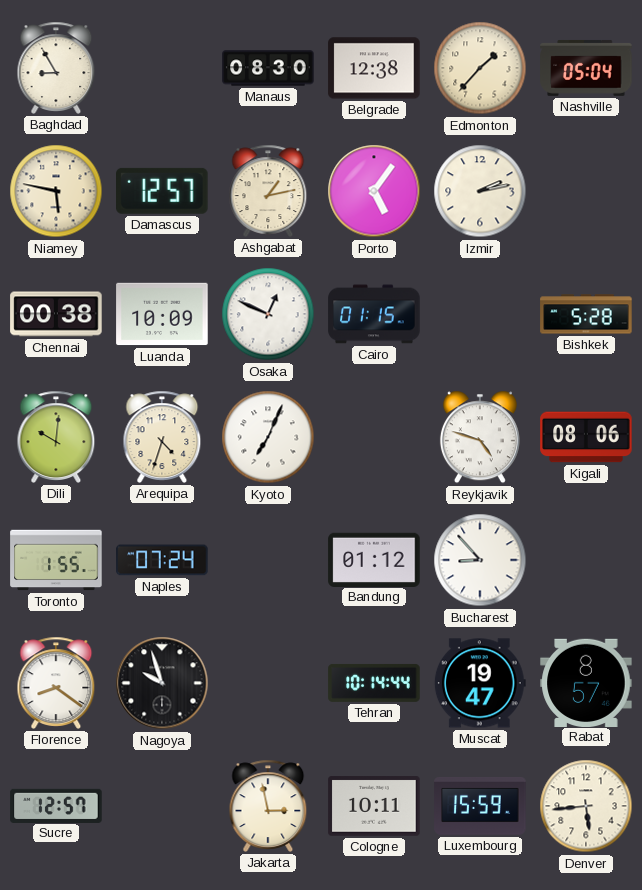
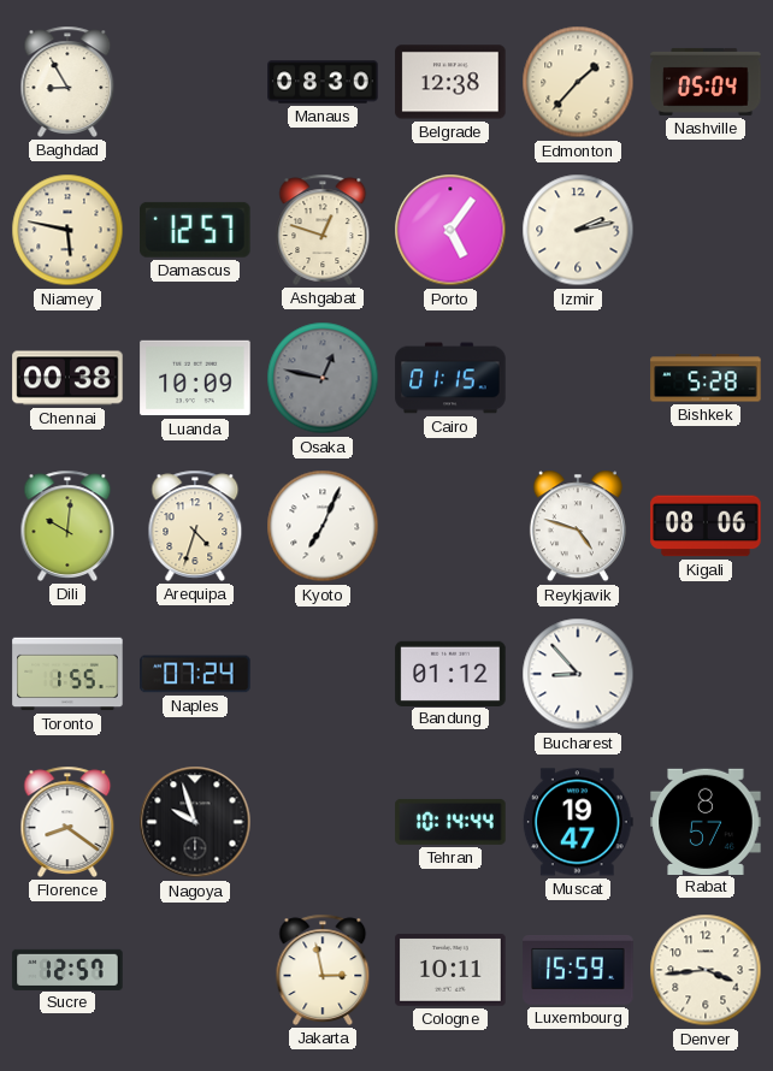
Ashgabat: 1:13 -> 12:48
Osaka: 12:49 -> 12:47
Osaka dial: white -> grey
Denver: 5:44 -> 3:44
